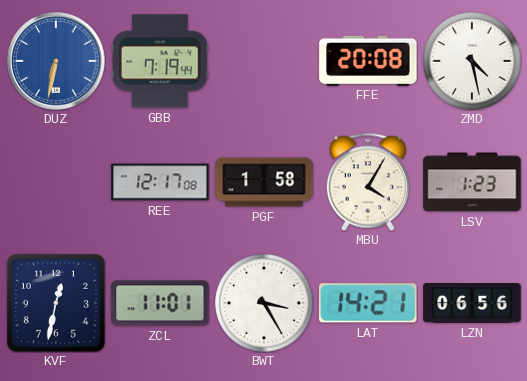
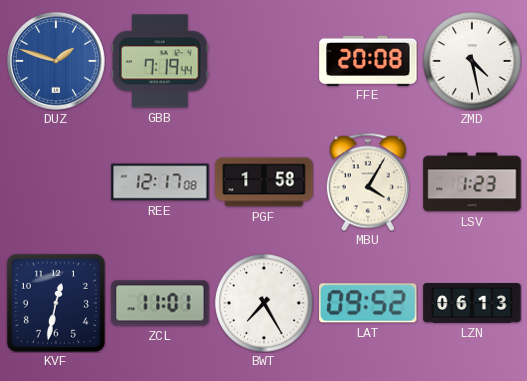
DUZ: 6:32 -> 1:48
BWT: 3:25 -> 7:25
LAT: 14:21 -> 09:52
LZN: 06:56 -> 06:13
